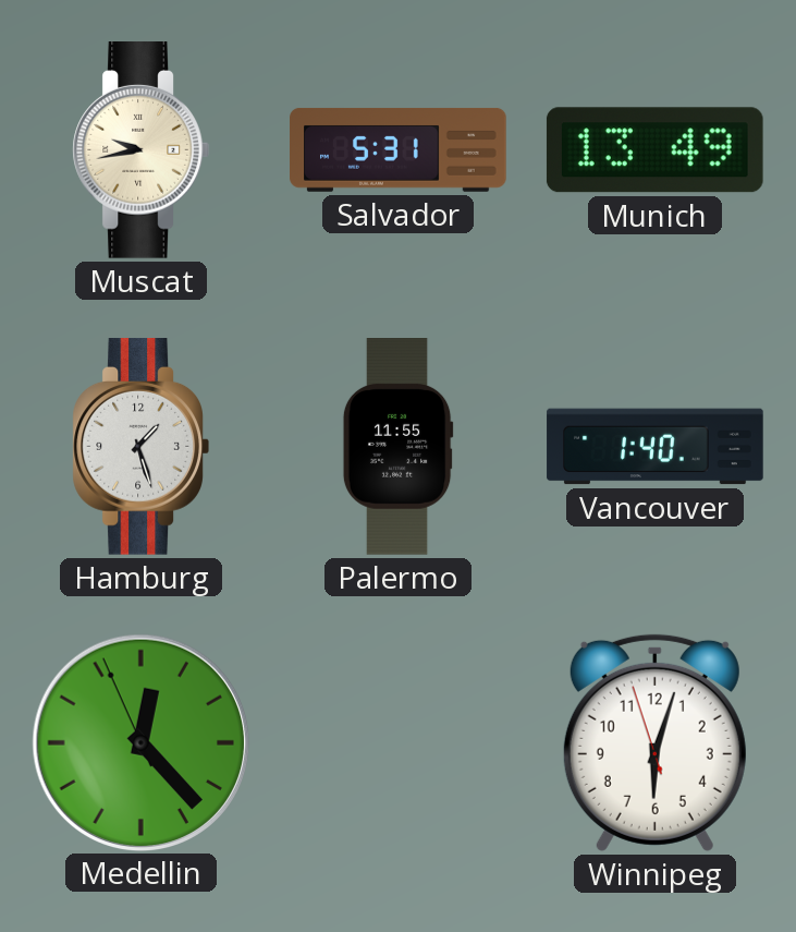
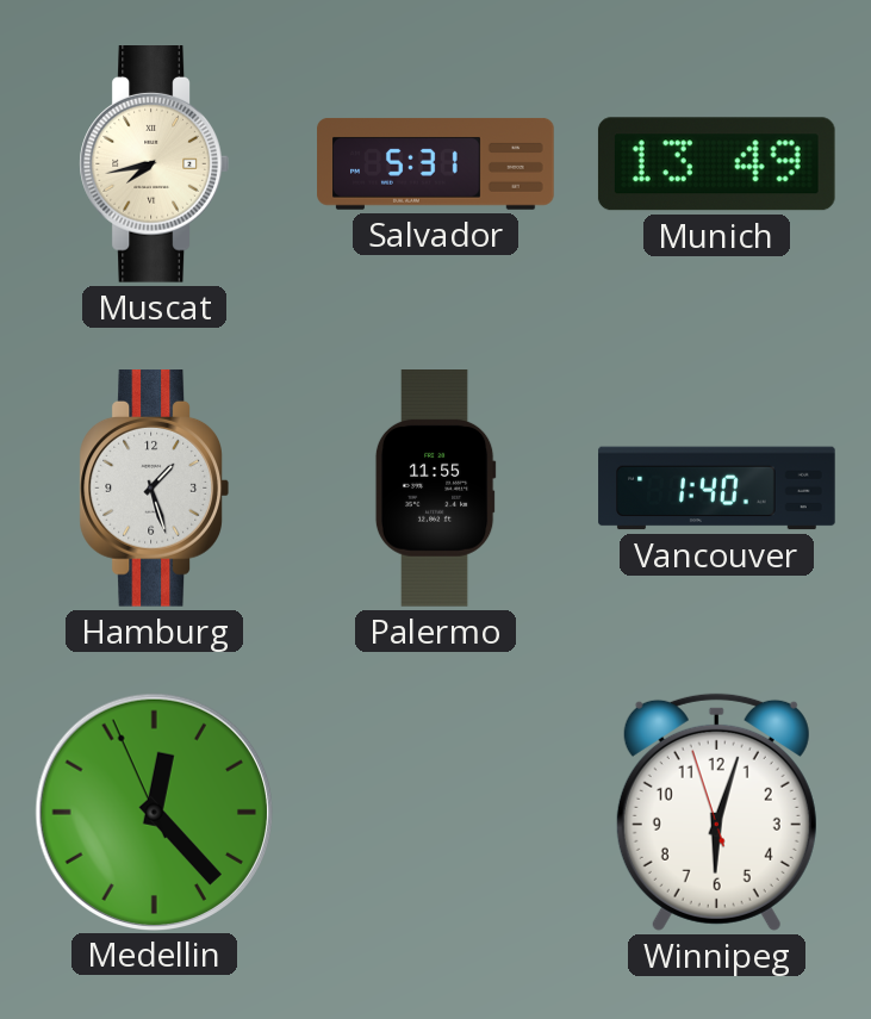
Muscat: 9:43 -> 7:43
